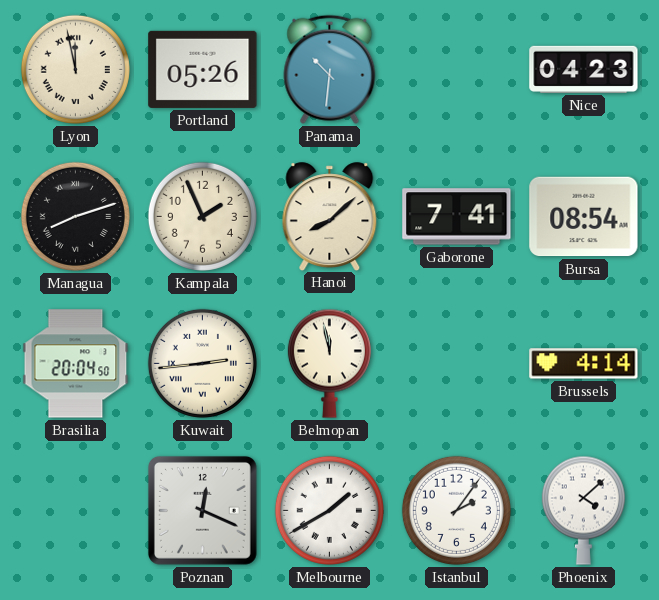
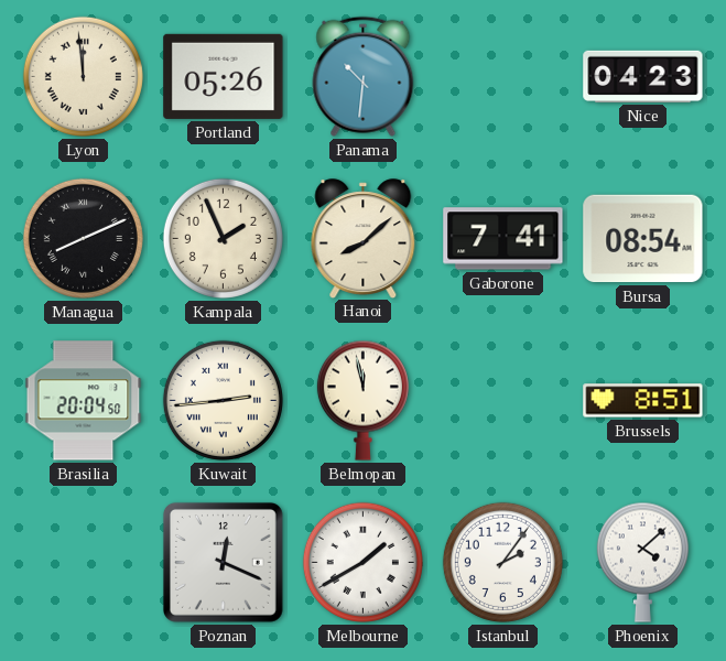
Lyon: 11:58 -> 11:59
Managua: 8:12 -> 8:11
Brussels: 4:14 -> 8:51
